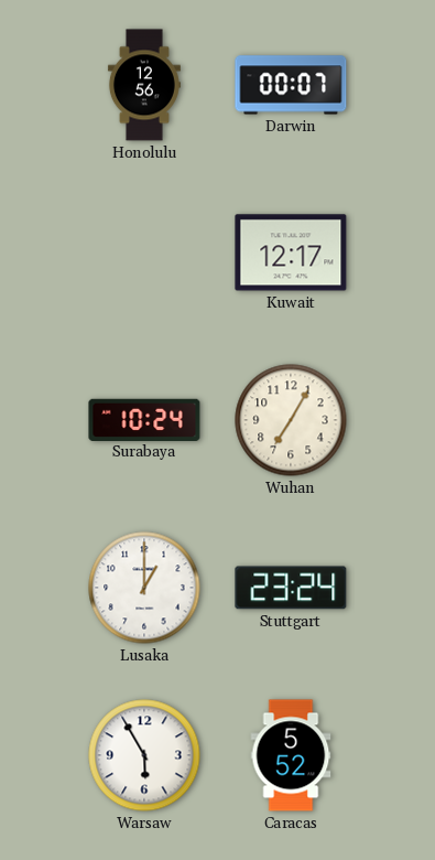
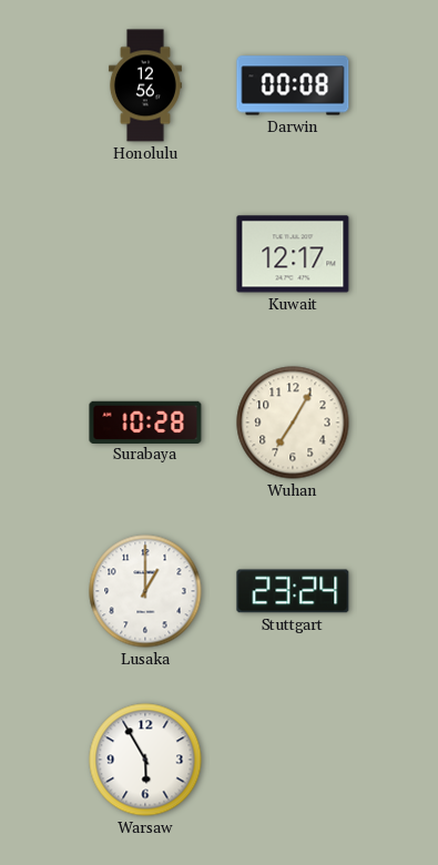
Darwin: 00:07 -> 00:08
Surabaya: 10:24 -> 10:28
Caracas: 5:52 -> none
